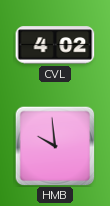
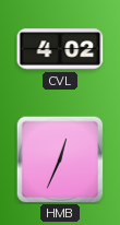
HMB: 9:59 -> 12:34
